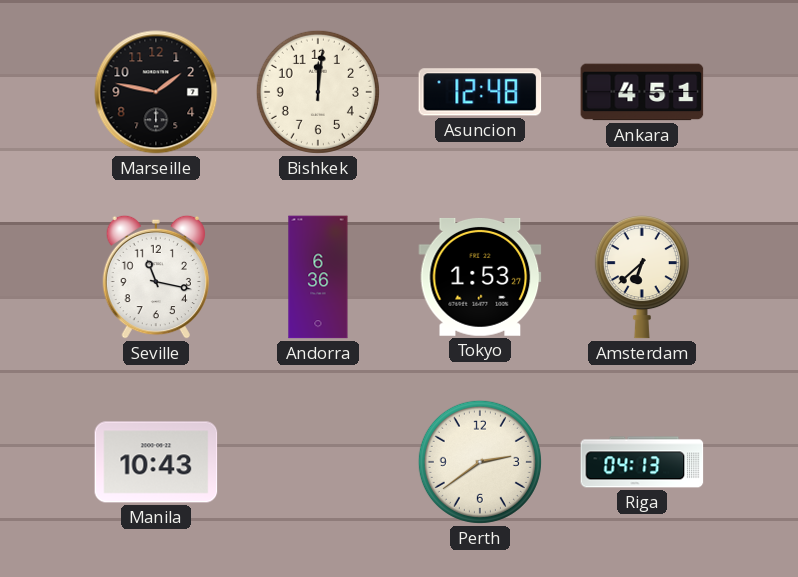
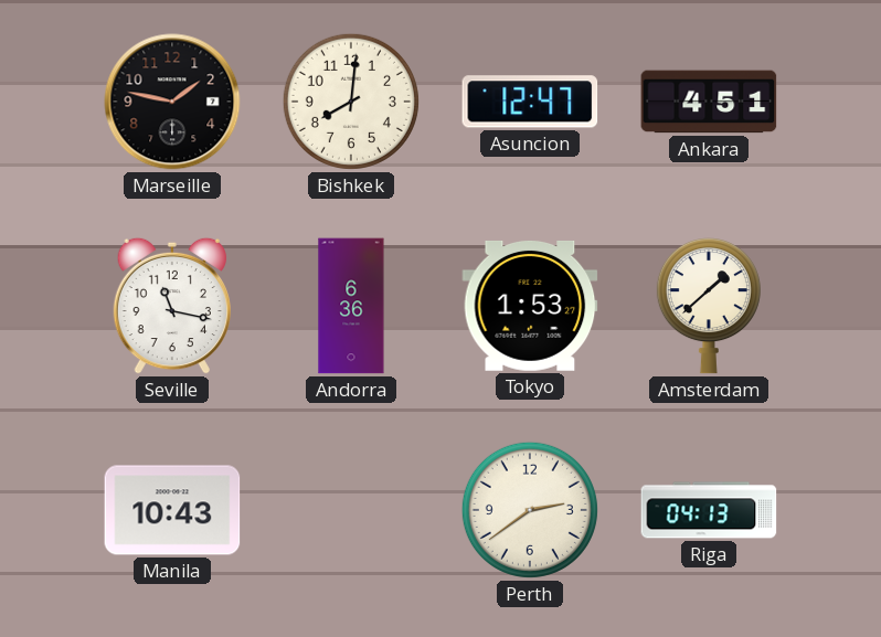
Bishkek: 12:01 -> 8:01
Asuncion: 12:48 -> 12:47
Amsterdam: 6:38 -> 1:38
